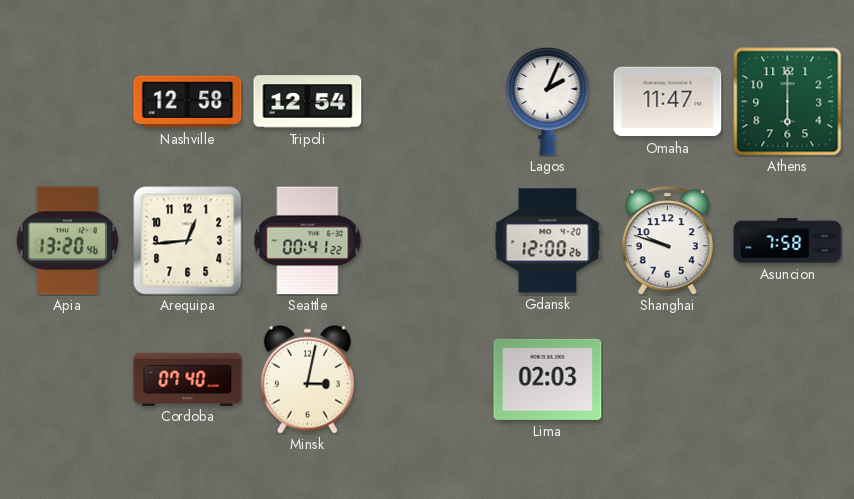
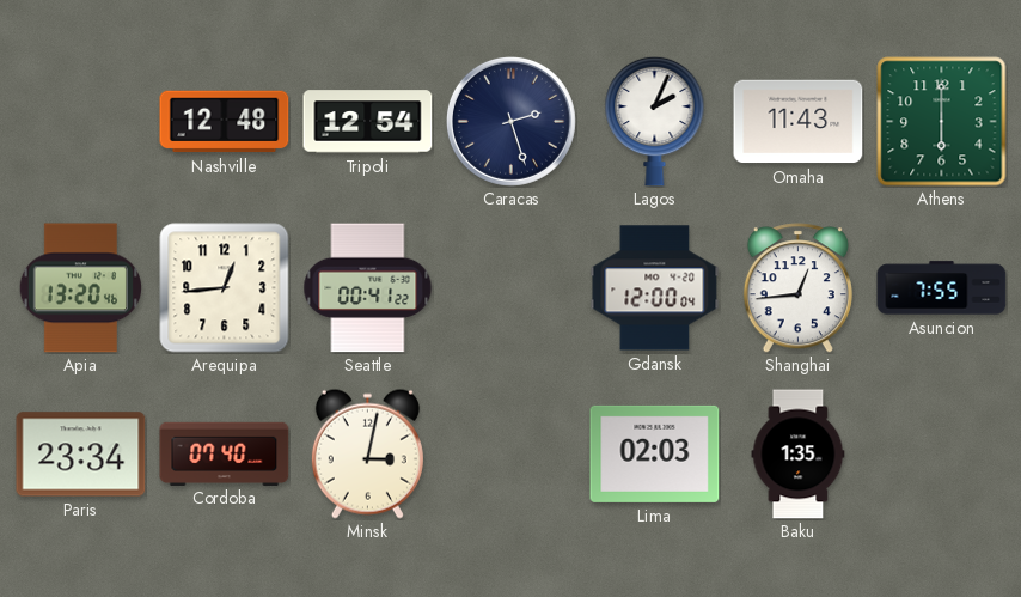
Nashville: 12:58 -> 12:48
Caracas: none -> 2:27
Omaha: 11:47 -> 11:43
Gdansk: 12:00:26 -> 12:00:04
Shanghai: 9:48 -> 12:44
Asuncion: 7:58 -> 7:55
Paris: none -> 23:34
Baku: none -> 1:35
